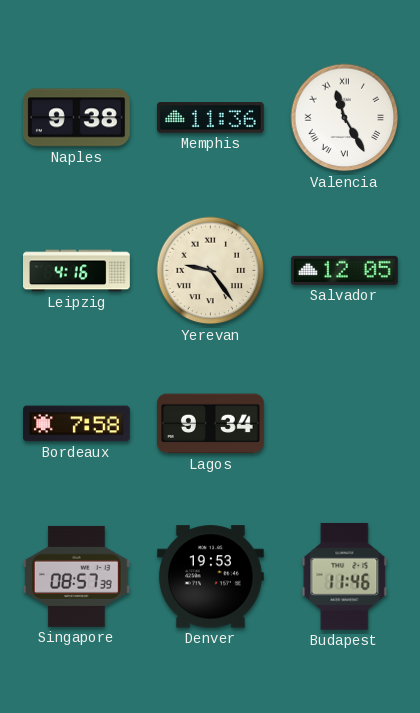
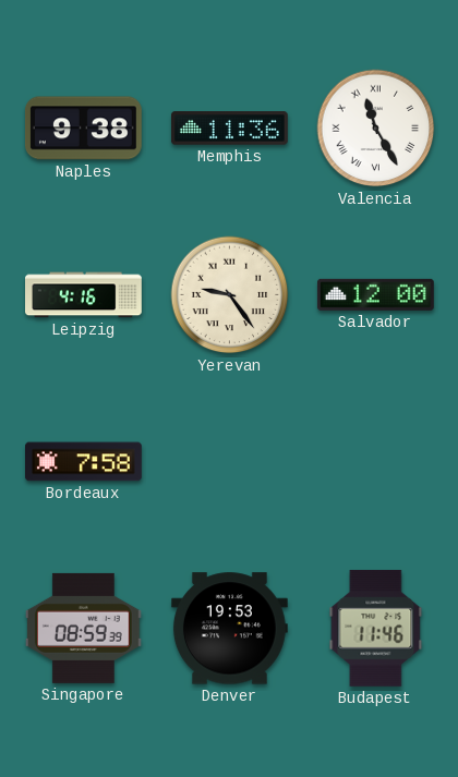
Salvador: 12:05 -> 12:00
Lagos: 9:34 -> none
Singapore: 08:57 -> 08:59
